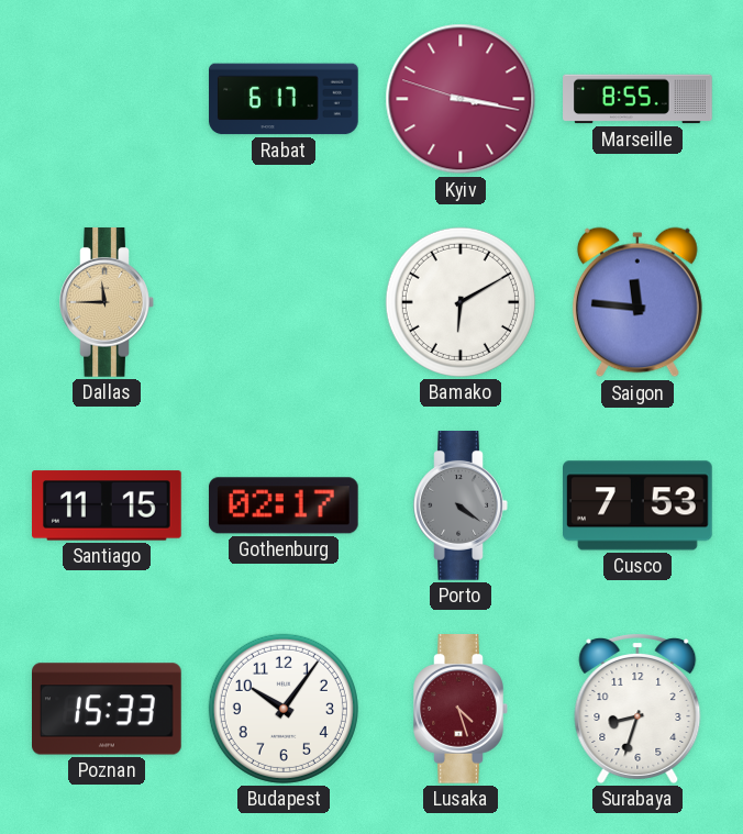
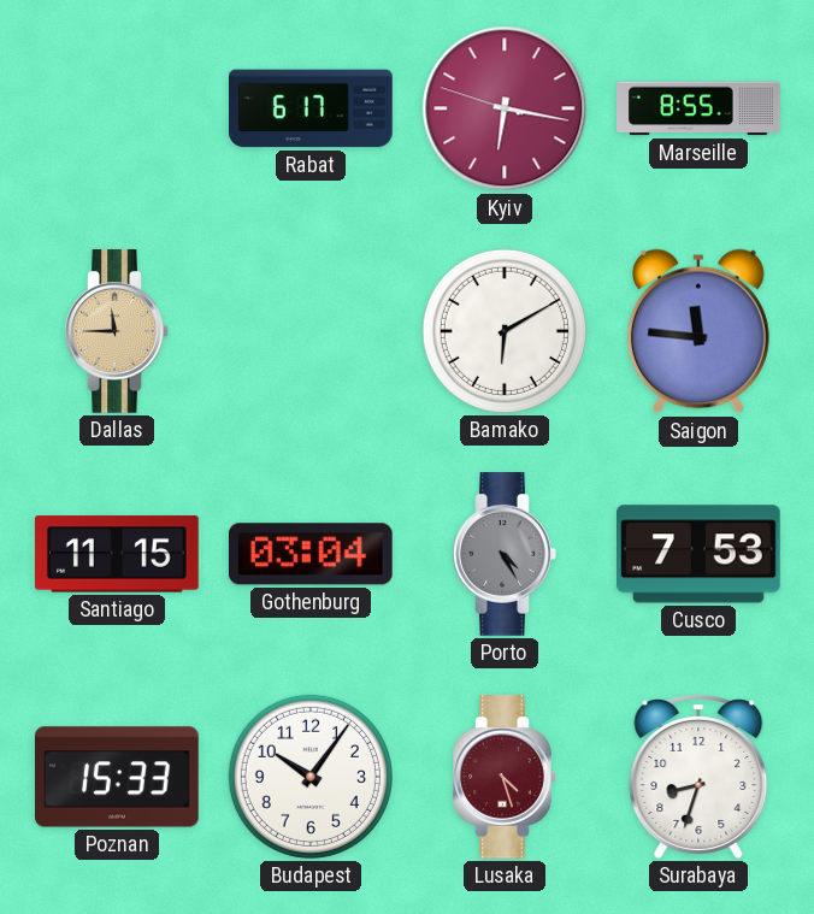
Kyiv: 3:16 -> 6:16
Gothenburg: 02:17 -> 03:04
Porto: 4:21 -> 4:25
